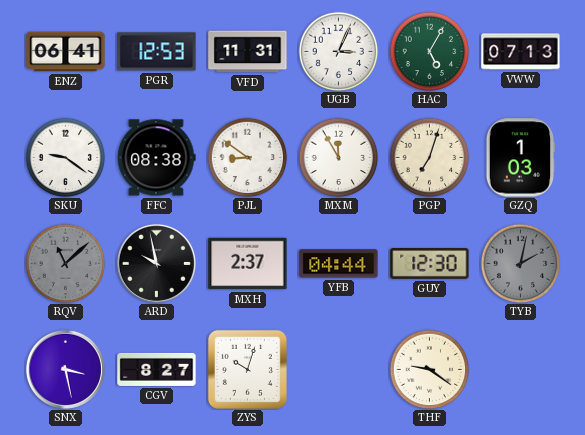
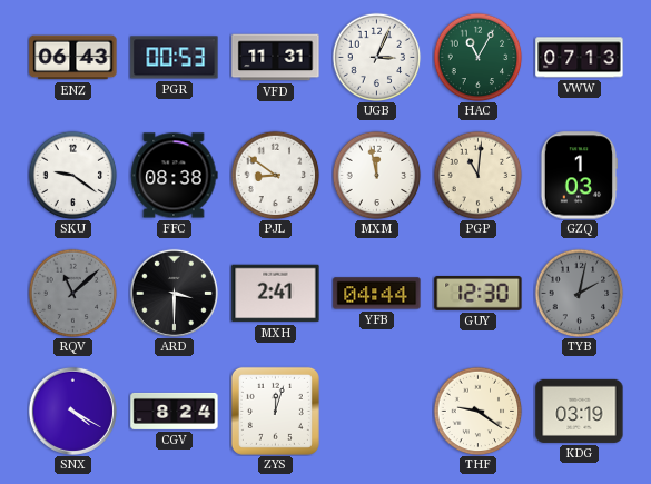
ENZ: 06:41 -> 06:43
PGR: 12:53 -> 00:53
HAC: 5:05 -> 11:05
MXM: 11:55 -> 11:58
PGP: 7:03 -> 11:01
ARD: 9:58 -> 3:30
MXH: 2:37 -> 2:41
SNX: 3:28 -> 4:20
CGV: 8:27 -> 8:24
ZYS: 10:03 -> 12:03
KDG: none -> 03:19
